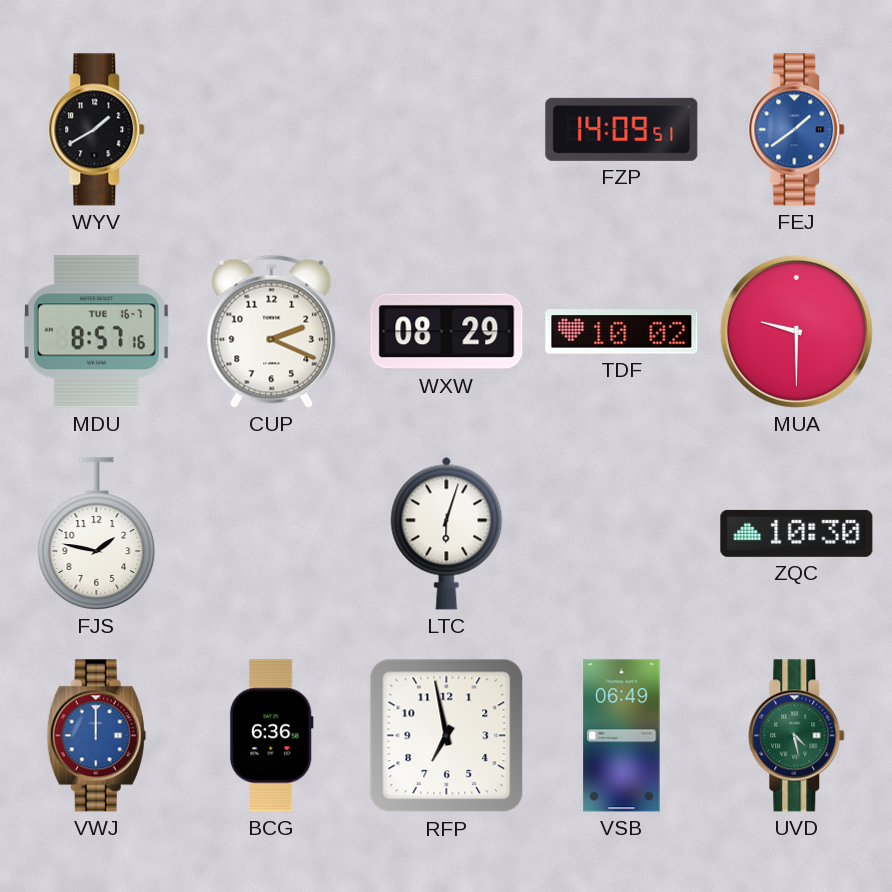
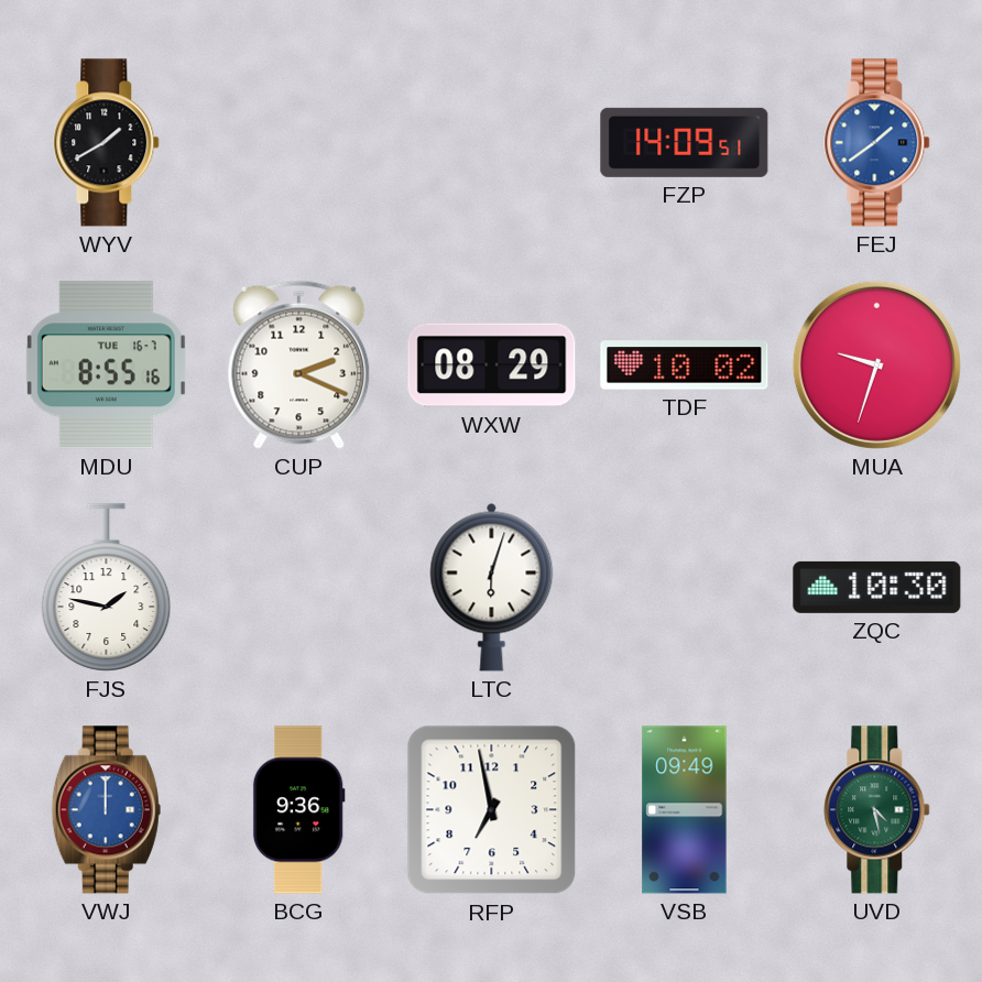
MDU: 8:57 -> 8:55
MUA: 9:30 -> 9:33
BCG: 6:36 -> 9:36
VSB: 06:49 -> 09:49
